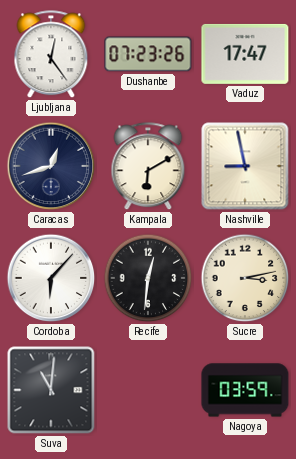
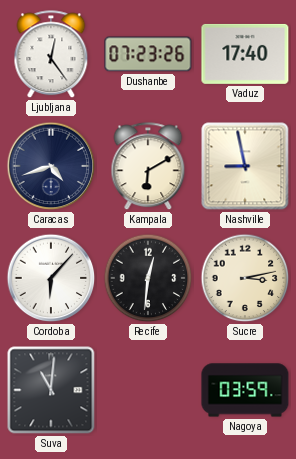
Vaduz: 17:47 -> 17:40
Caracas: 12:42 -> 4:42
